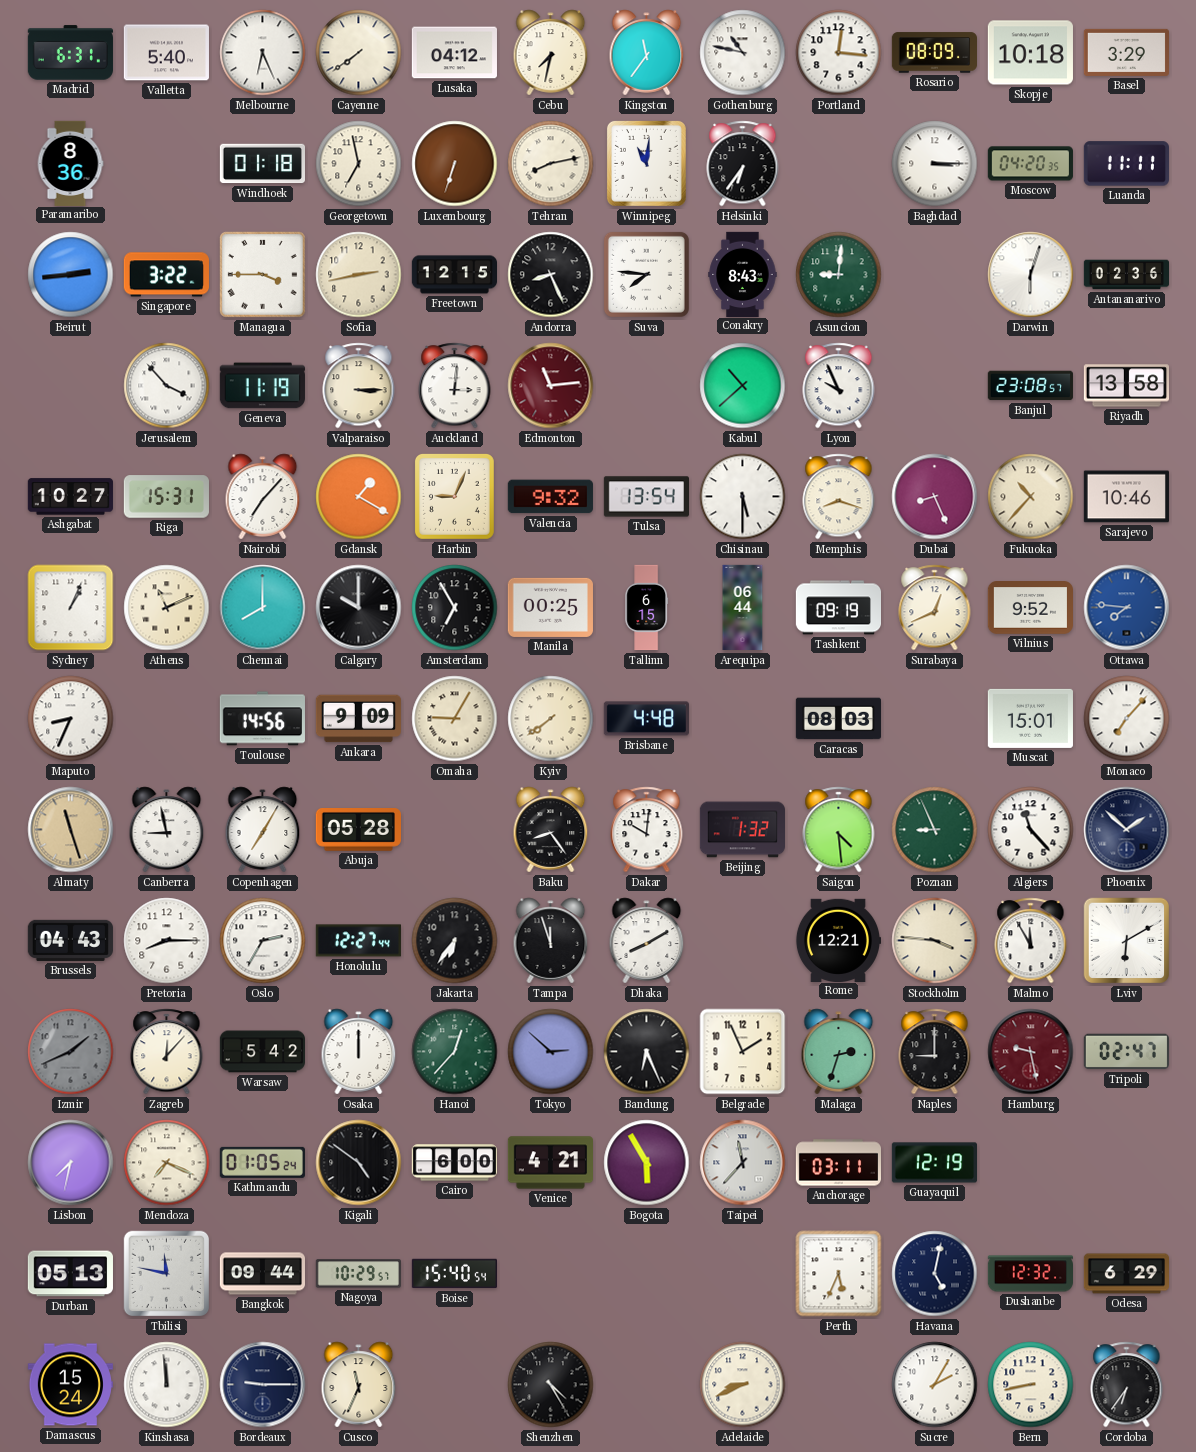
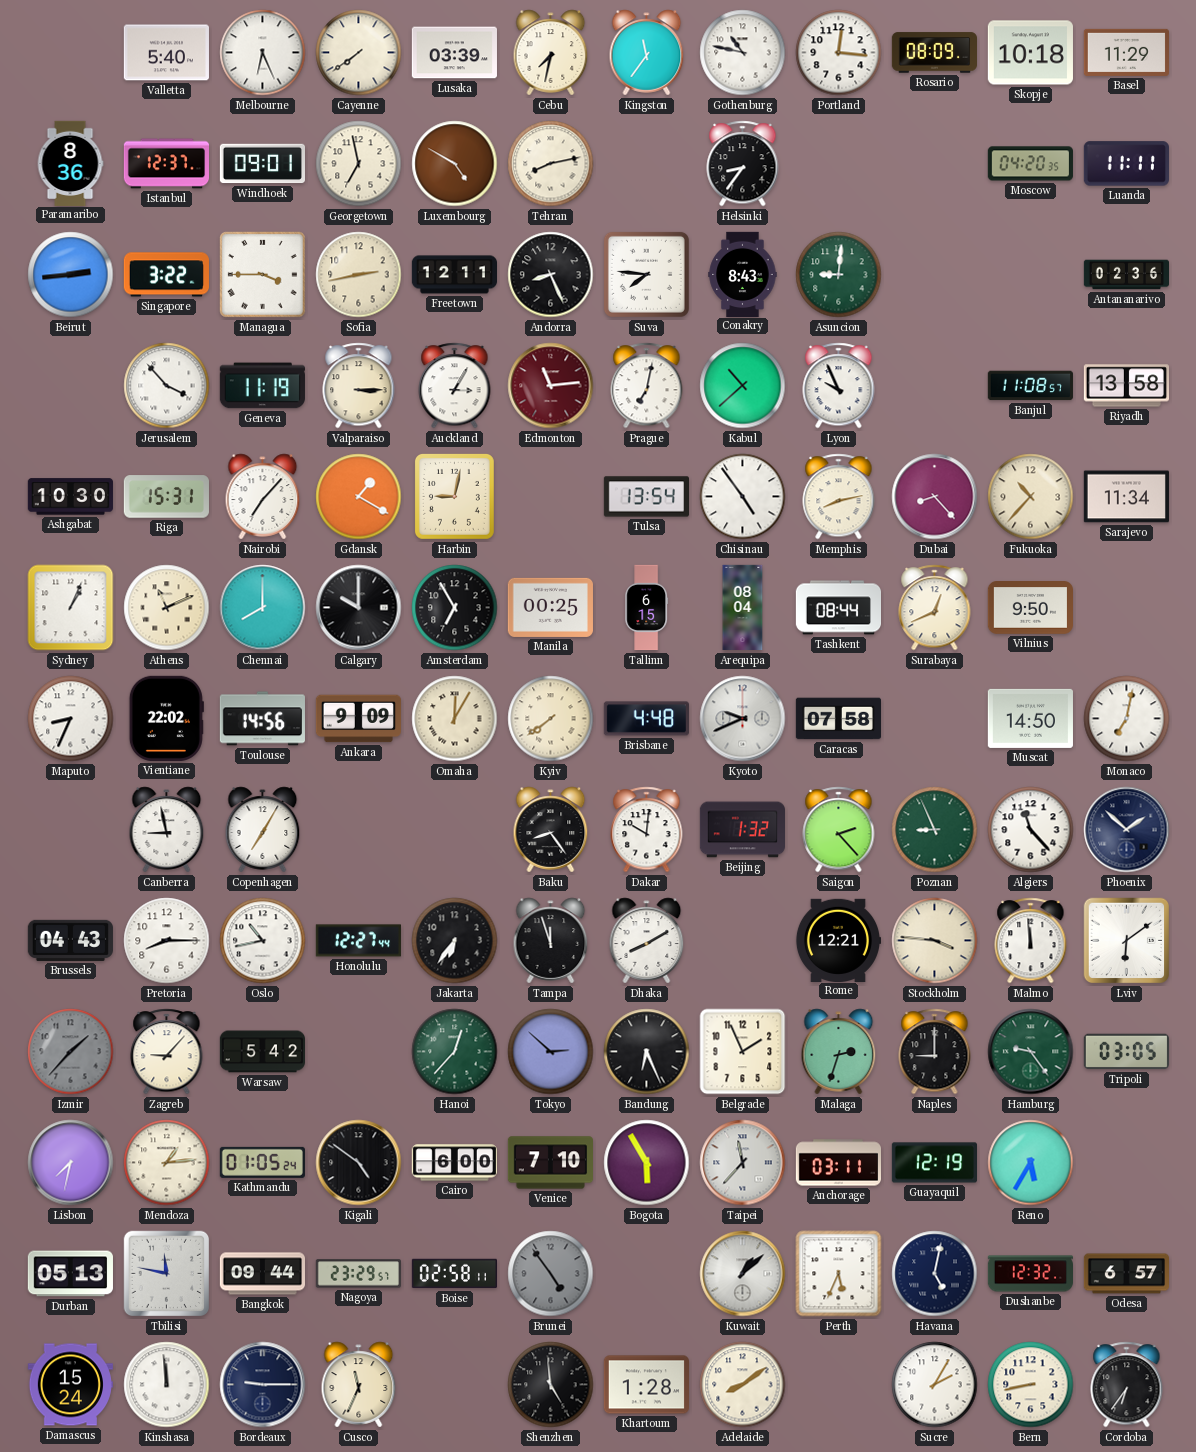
Madrid: 6:31 -> none
Lusaka: 04:12 -> 03:39
Basel: 3:29 -> 11:29
Istanbul: none -> 12:37
Windhoek: 01:18 -> 09:01
Luxembourg: 6:33 -> 4:50
Winnipeg: 11:01 -> none
Helsinki: 6:36 -> 8:36
Baghdad: 3:15 -> none
Freetown: 12:15 -> 12:11
Darwin: 6:03 -> none
Auckland: 3:01 -> 3:05
Prague: none -> 7:02
Banjul: 23:08 -> 11:08
Ashgabat: 10:27 -> 10:30
Harbin: 9:04 -> 9:02
Valencia: 9:32 -> none
Chisinau: 5:30 -> 4:54
Memphis: 8:18 -> 8:13
Dubai: 8:26 -> 8:23
Sarajevo: 10:46 -> 11:34
Arequipa: 06:44 -> 08:04
Tashkent: 09:19 -> 08:44
Vilnius: 9:52 -> 9:50
Ottawa: 7:46 -> none
Vientiane: none -> 22:02
Omaha: 9:05 -> 12:05
Kyoto: none -> 9:41
Caracas: 08:03 -> 07:58
Muscat: 15:01 -> 14:50
Monaco: 7:07 -> 7:02
Almaty: 11:27 -> none
Abuja: 05:28 -> none
Saigon: 4:29 -> 2:23
Oslo: 2:35 -> 10:43
Malmo: 11:55 -> 11:59
Lviv: 6:10 -> 6:09
Izmir: 1:41 -> 1:37
Zagreb: 12:07 -> 9:07
Osaka: 12:00 -> none
Hamburg: 9:28 -> 9:24
Hamburg dial: burgundy -> green
Tripoli: 02:47 -> 03:05
Mendoza: 7:19 -> 1:14
Venice: 4:21 -> 7:10
Reno: none -> 5:35
Nagoya: 10:29 -> 23:29
Boise: 15:40 -> 02:58
Brunei: none -> 4:54
Kuwait: none -> 1:08
Odesa: 6:29 -> 6:57
Shenzhen: 4:25 -> 4:59
Khartoum: none -> 1:28
Adelaide: 8:41 -> 8:09
